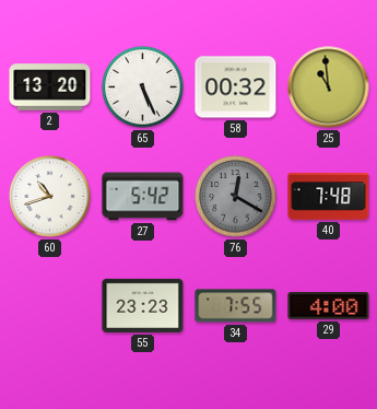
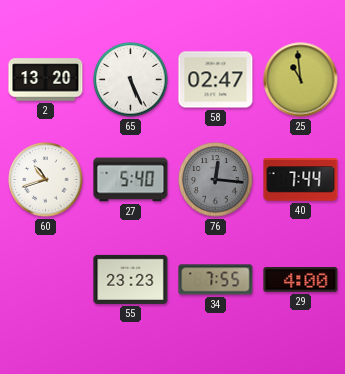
58: 00:32 -> 02:47
27: 5:42 -> 5:40
76: 12:20 -> 12:16
40: 7:48 -> 7:44
